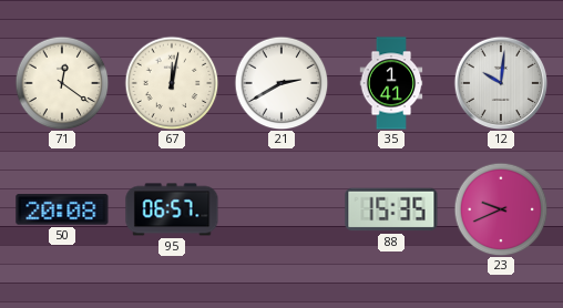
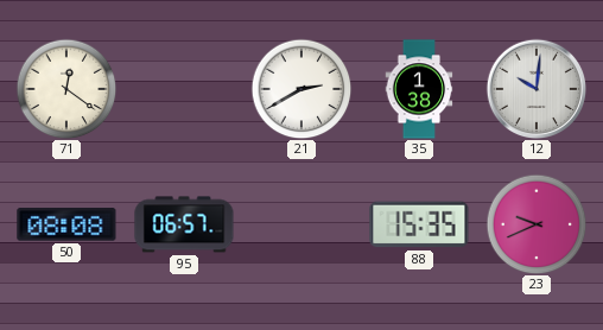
67: 12:02 -> none
35: 1:41 -> 1:38
50: 20:08 -> 08:08
